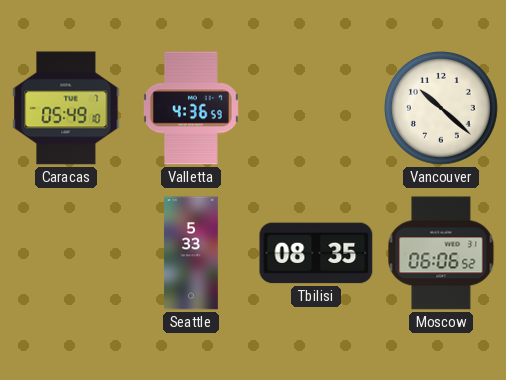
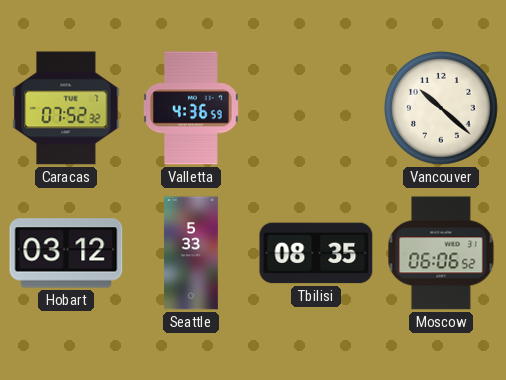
Caracas: 05:49 -> 07:52
Hobart: none -> 03:12
